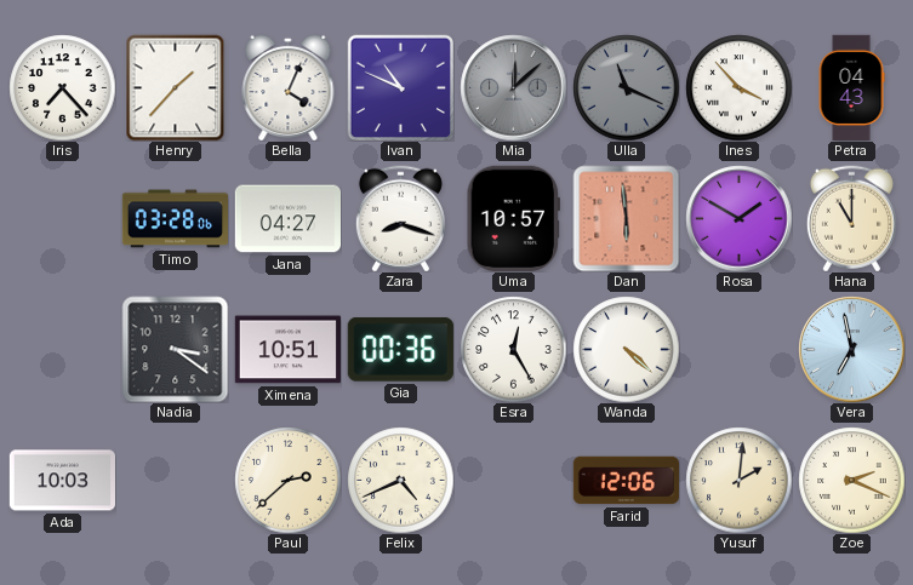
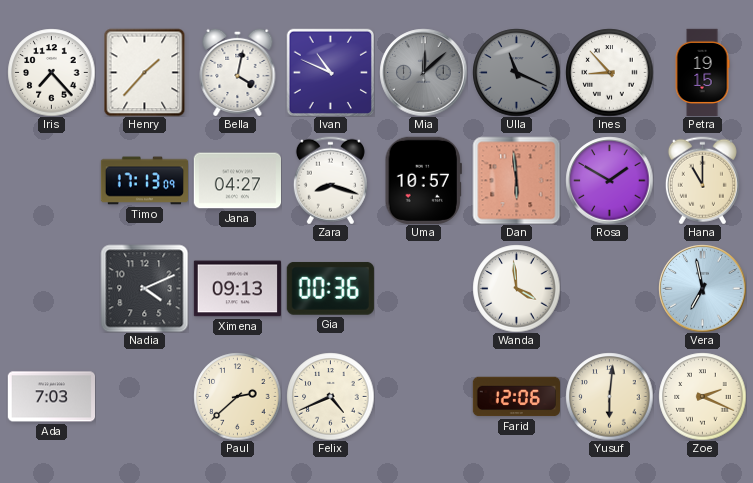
Bella: 4:04 -> 4:02
Ines: 3:53 -> 8:53
Petra: 04:43 -> 19:15
Timo: 03:28 -> 17:13
Nadia: 3:21 -> 4:11
Ximena: 10:51 -> 09:13
Esra: 12:25 -> none
Wanda: 4:22 -> 3:59
Ada: 10:03 -> 7:03
Yusuf: 2:01 -> 6:01
